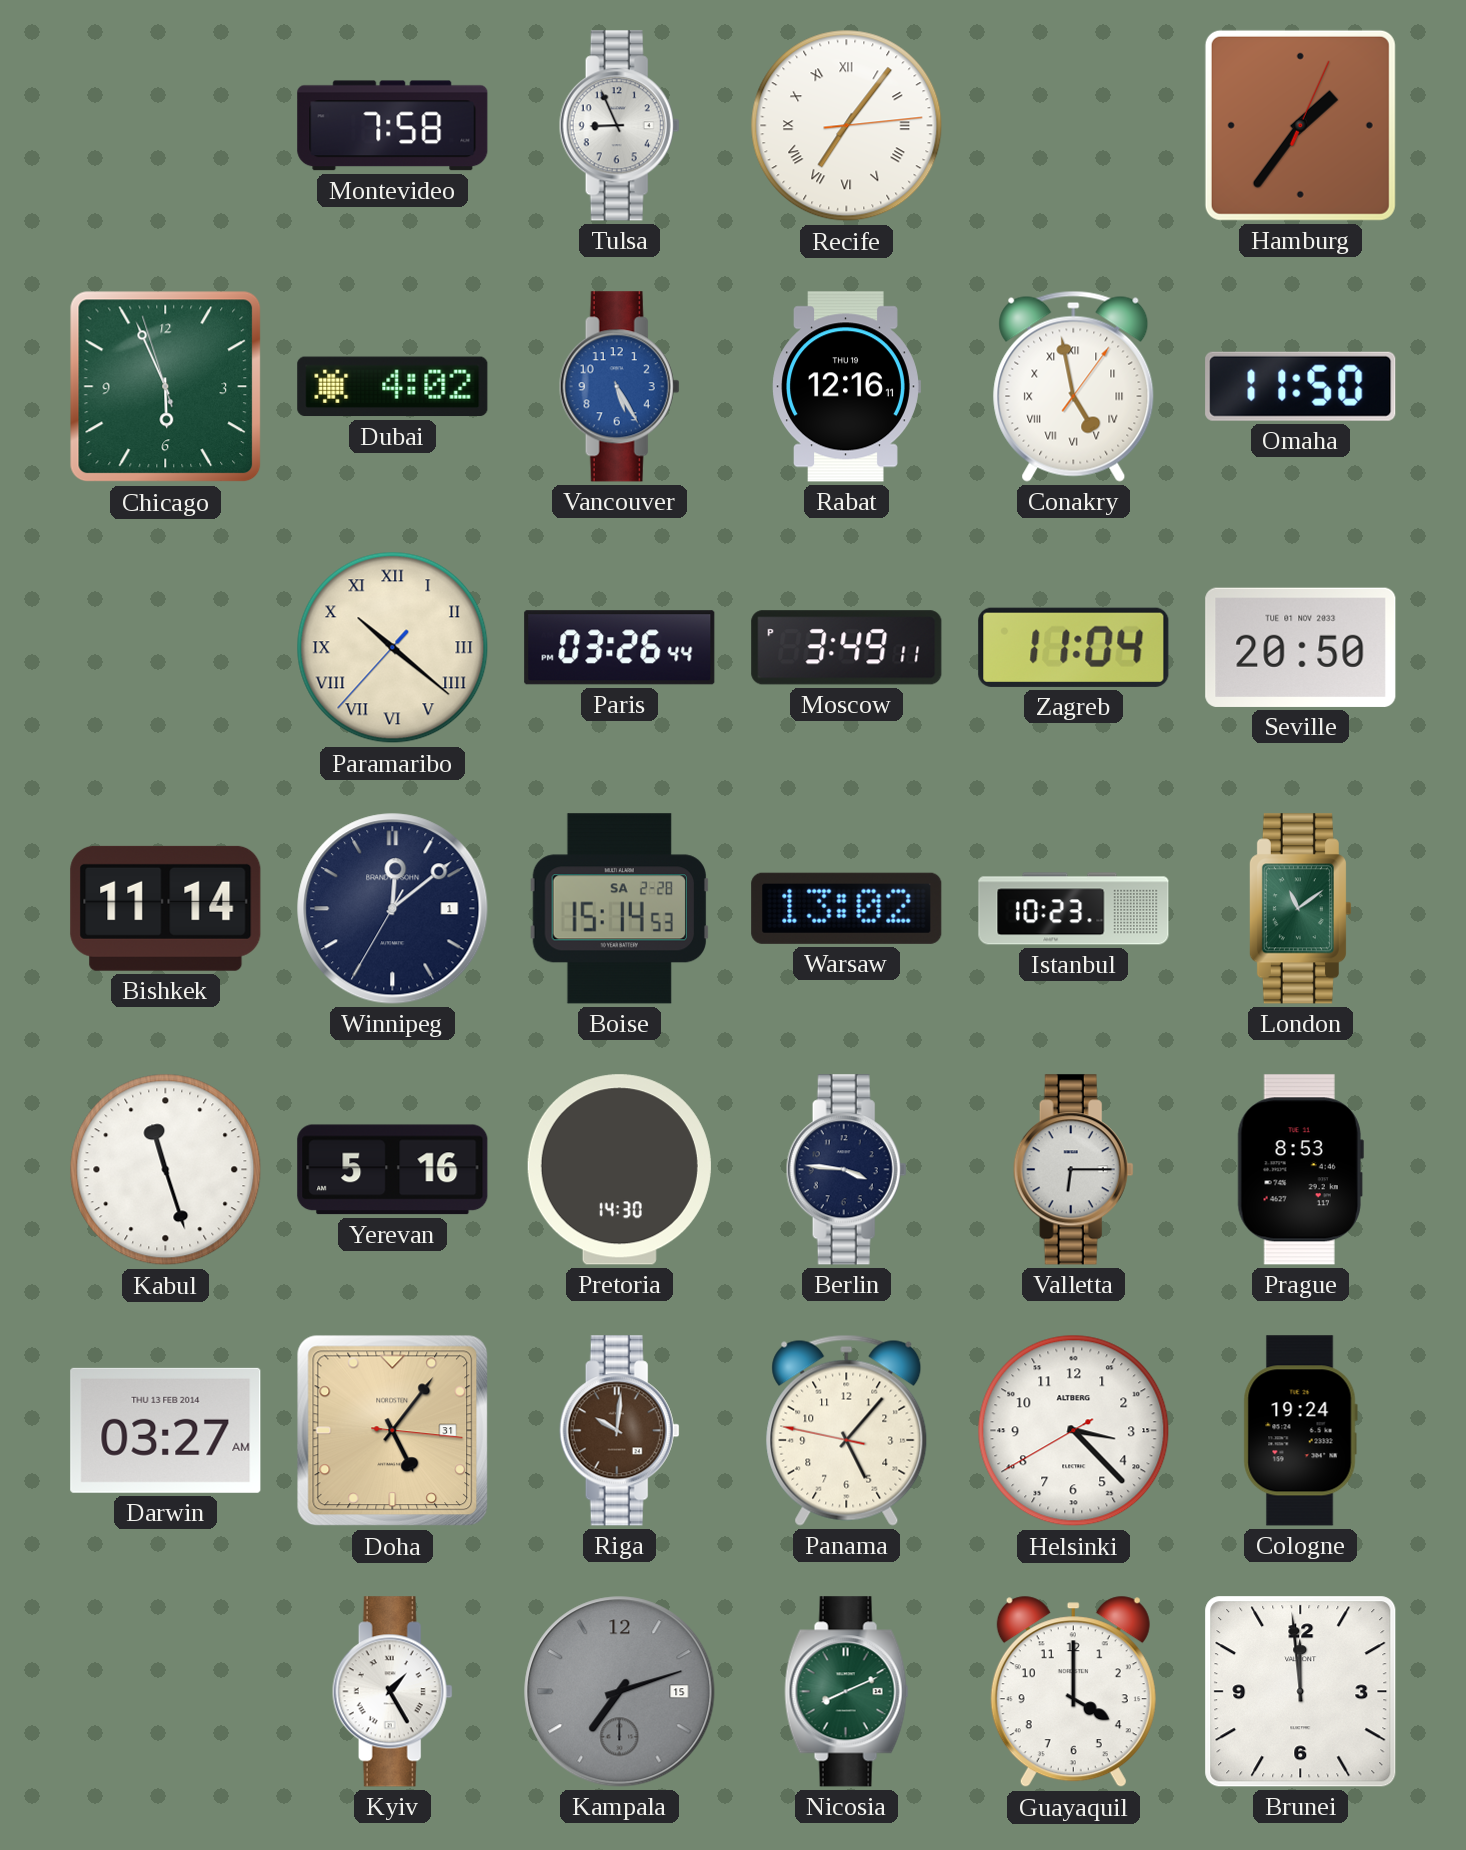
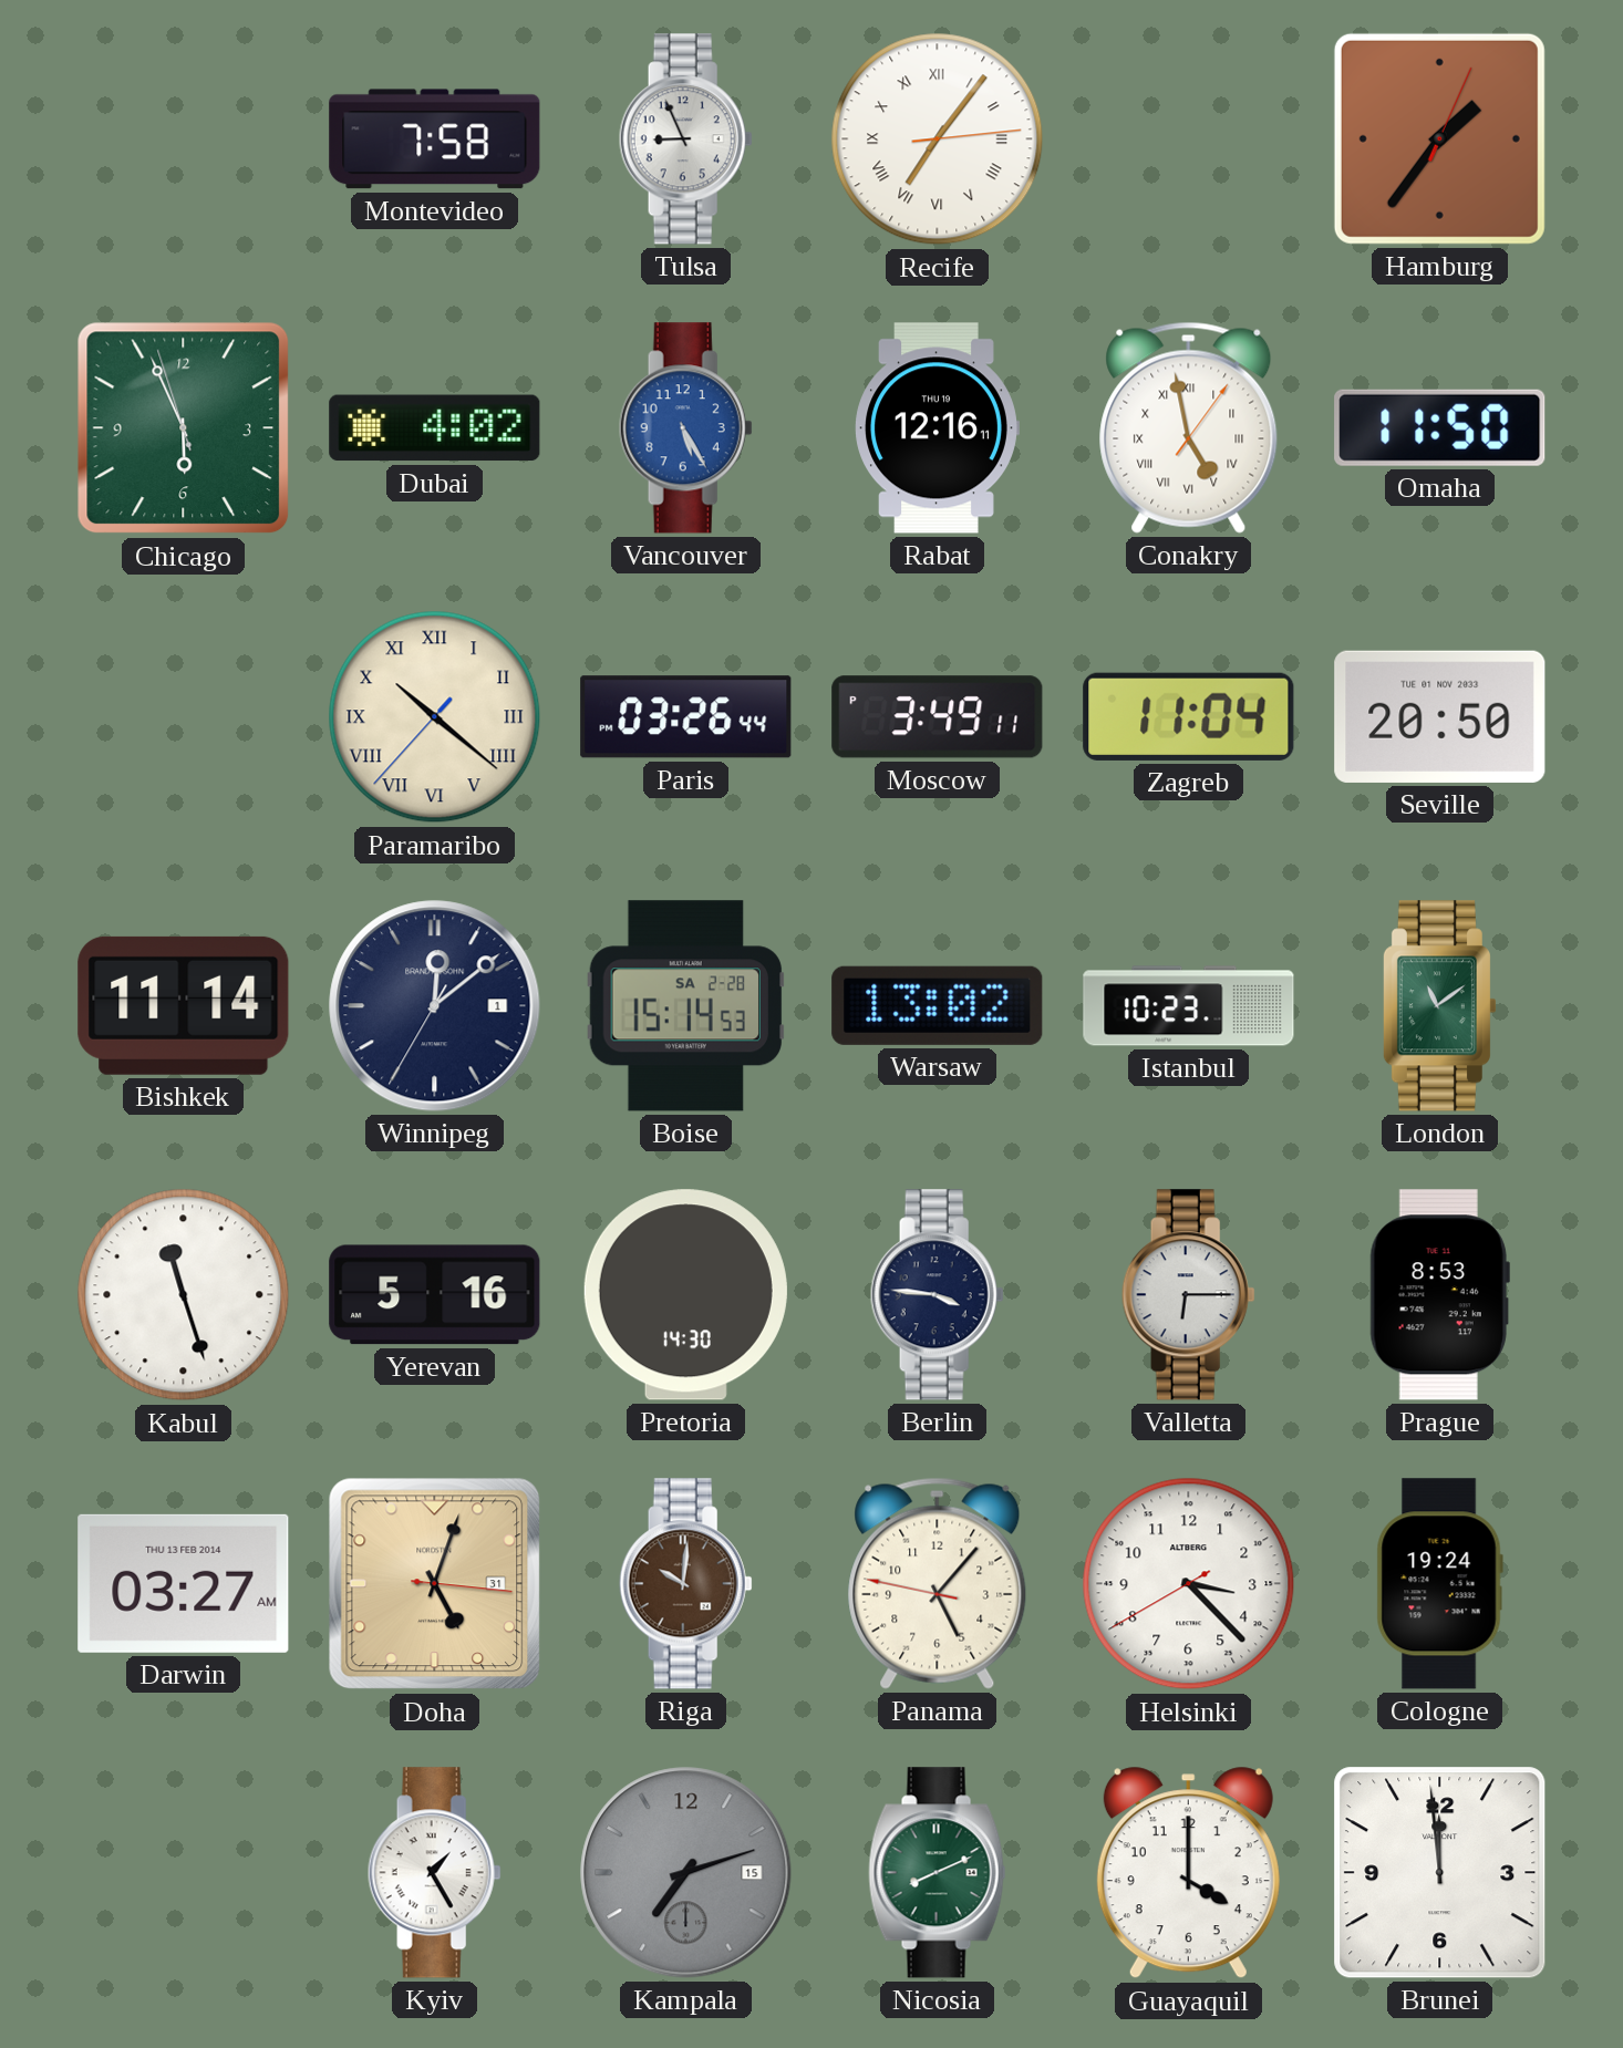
Doha: 5:06 -> 5:03
